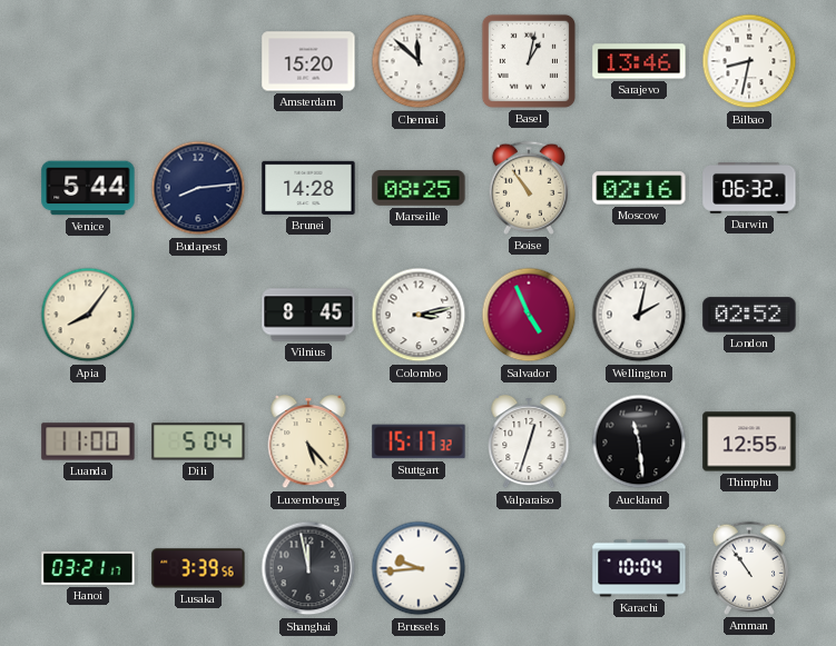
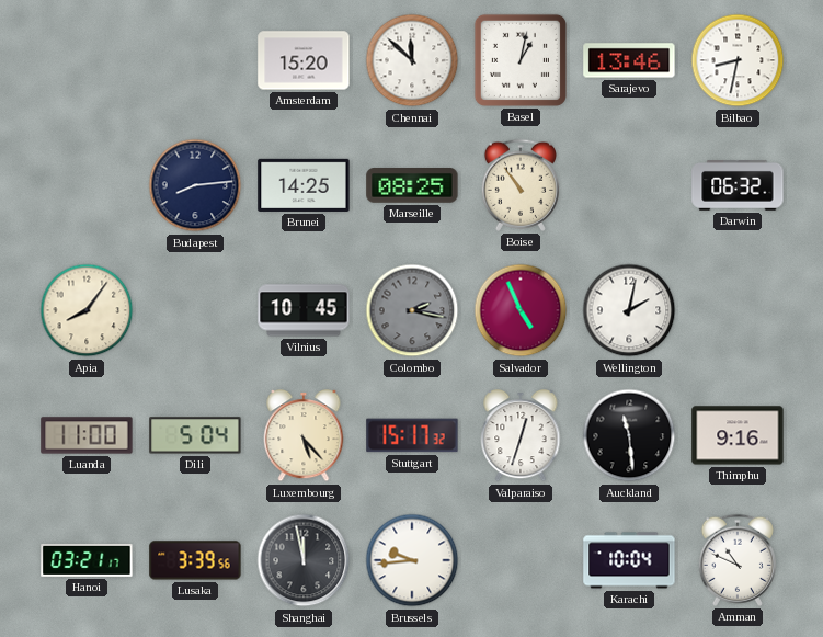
Venice: 5:44 -> none
Brunei: 14:28 -> 14:25
Moscow: 02:16 -> none
Vilnius: 8:45 -> 10:45
Colombo: 3:13 -> 2:17
Colombo dial: white -> grey
London: 02:52 -> none
Thimphu: 12:55 -> 9:16
Amman: 10:54 -> 10:49
